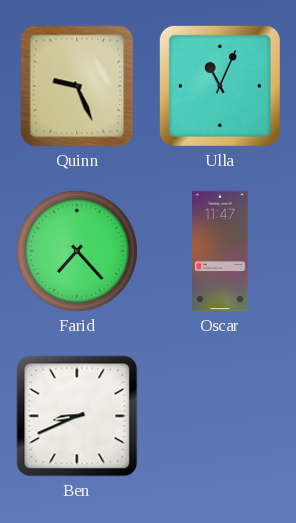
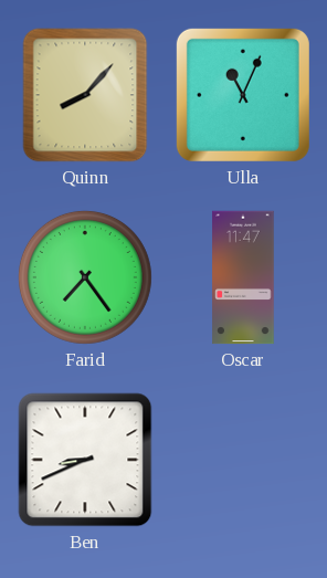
Quinn: 9:26 -> 8:07
Farid: 7:23 -> 7:24
